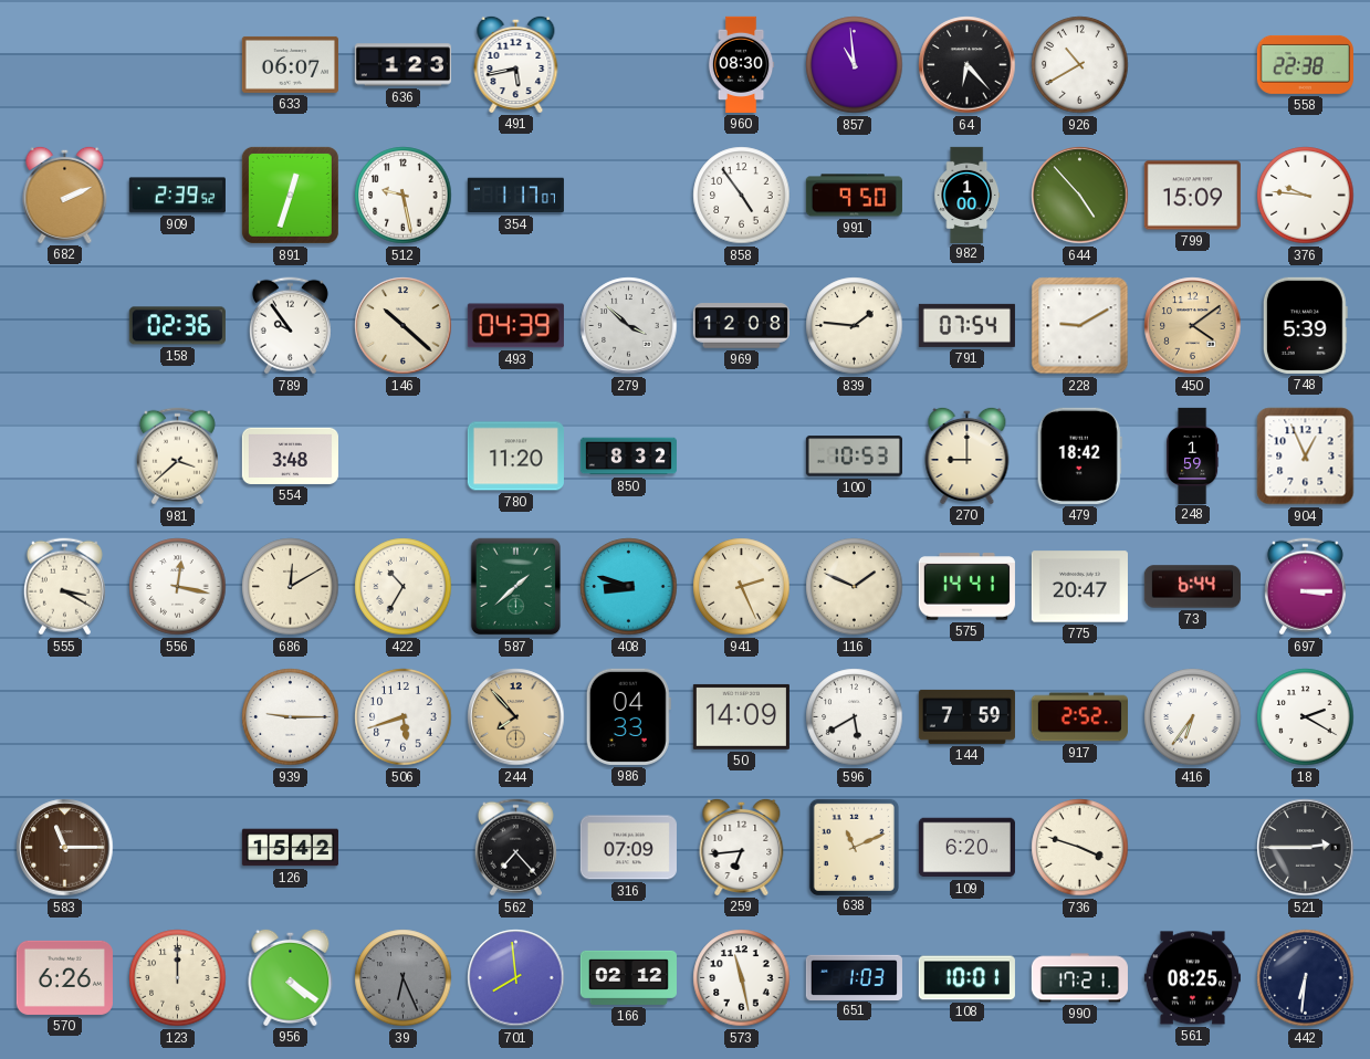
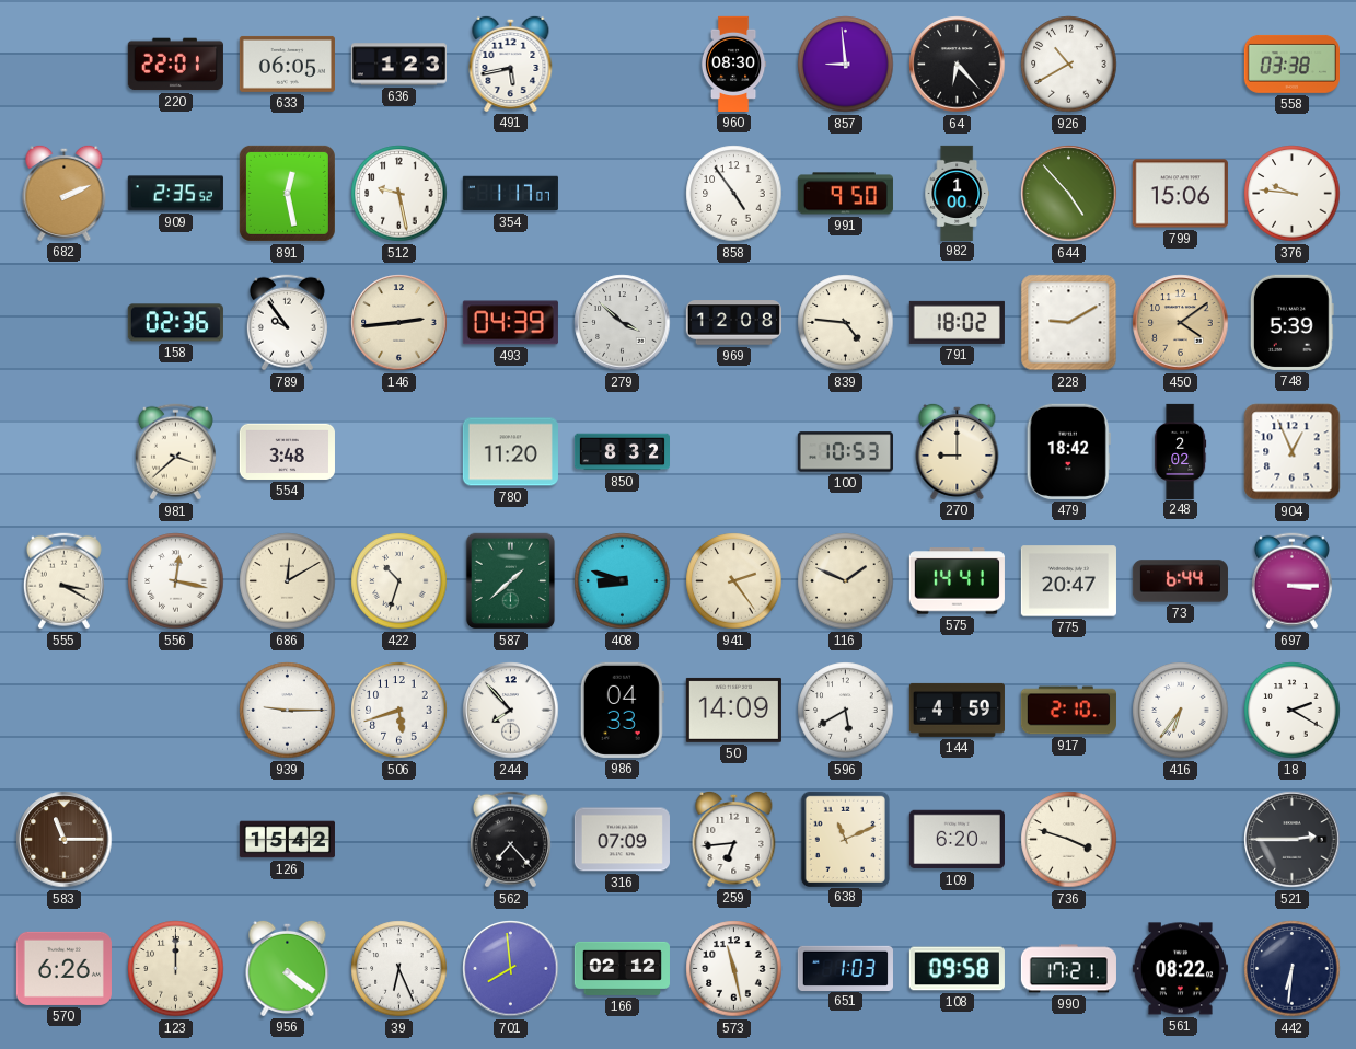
220: none -> 22:01
633: 06:07 -> 06:05
857: 10:59 -> 8:59
558: 22:38 -> 03:38
909: 2:39 -> 2:35
891: 12:33 -> 12:28
799: 15:09 -> 15:06
146: 10:22 -> 2:44
839: 1:46 -> 4:46
791: 07:54 -> 18:02
248: 1:59 -> 2:02
422: 10:35 -> 10:33
941: 2:26 -> 2:24
244 dial: champagne -> white
144: 7:59 -> 4:59
917: 2:52 -> 2:10
39 dial: grey -> white
108: 10:01 -> 09:58
561: 08:25 -> 08:22
